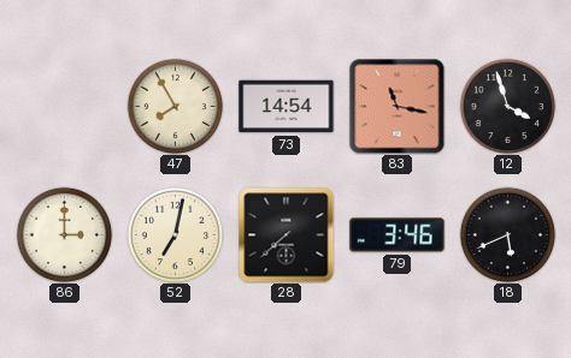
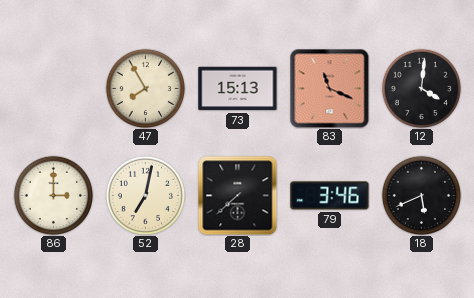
73: 14:54 -> 15:13
83: 11:17 -> 11:19
12: 3:57 -> 4:01
